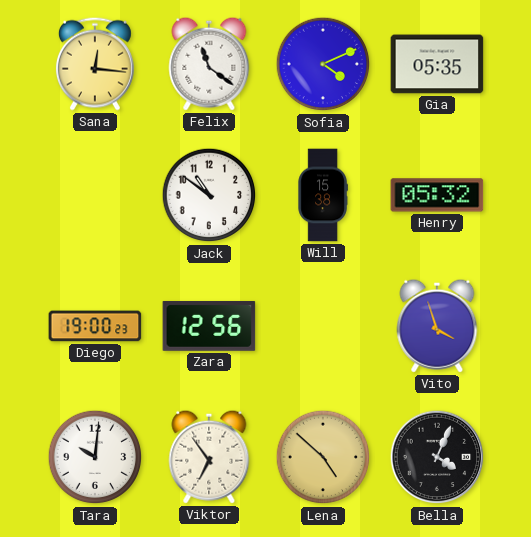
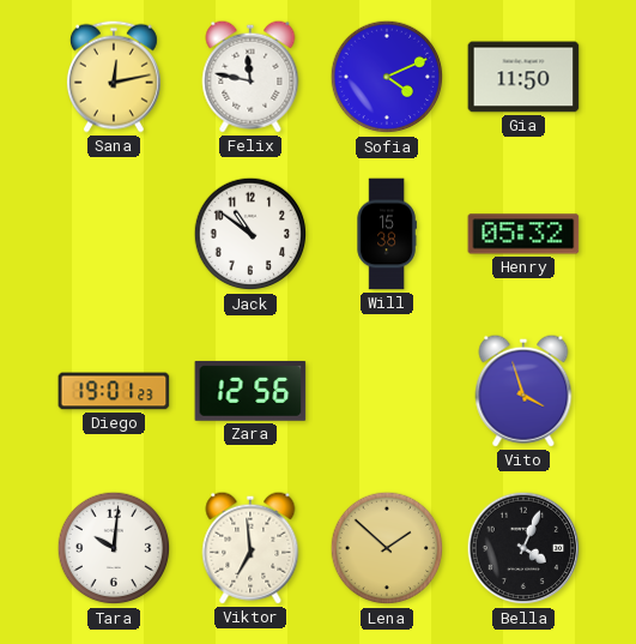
Sana: 12:16 -> 12:13
Felix: 11:21 -> 11:47
Gia: 05:35 -> 11:50
Diego: 19:00 -> 19:01
Viktor: 6:54 -> 6:59
Lena: 4:52 -> 1:52
